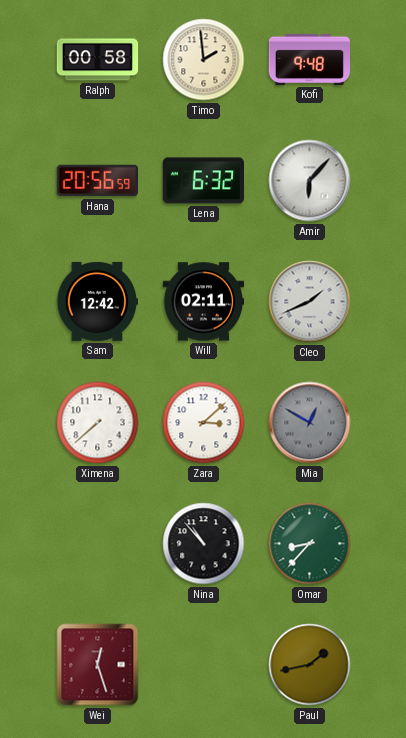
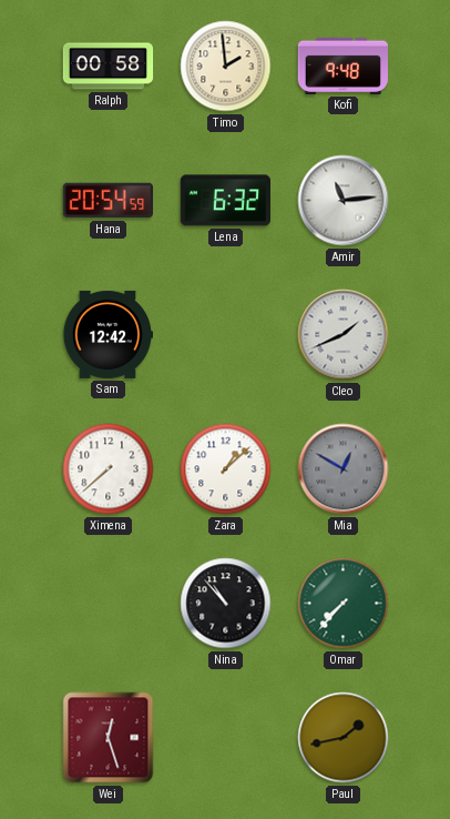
Hana: 20:56 -> 20:54
Amir: 6:07 -> 11:14
Will: 02:11 -> none
Zara: 3:08 -> 1:08
Omar: 8:37 -> 7:37
